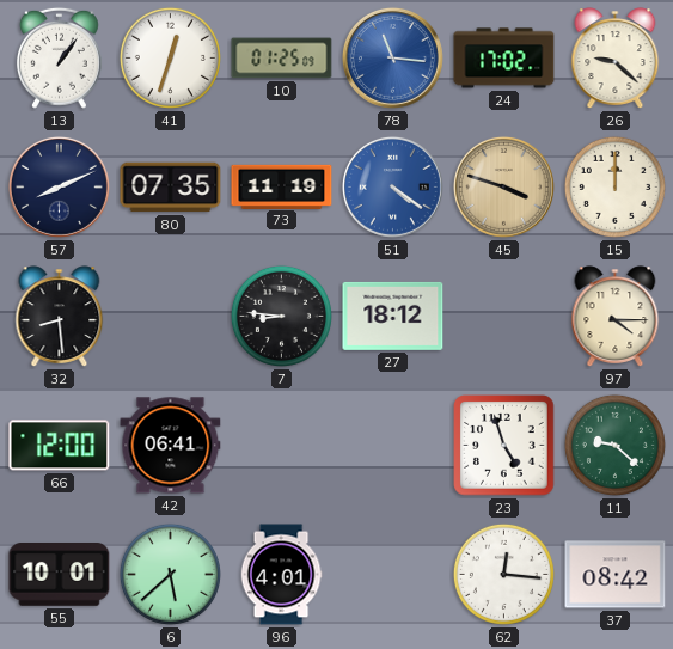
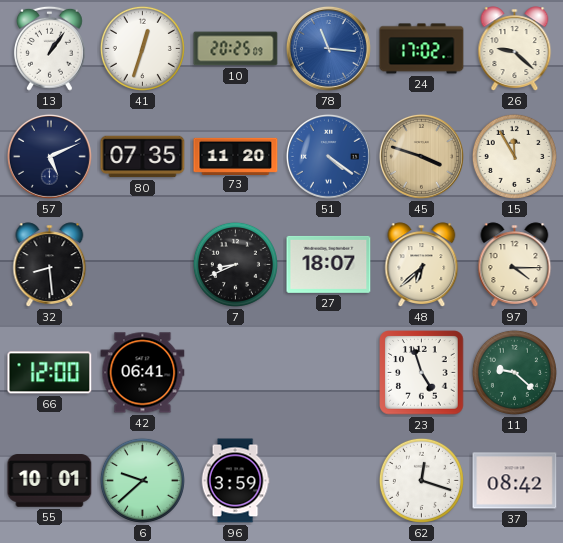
10: 01:25 -> 20:25
57: 8:11 -> 5:11
73: 11:19 -> 11:20
15: 12:00 -> 11:55
7: 8:46 -> 8:41
27: 18:12 -> 18:07
48: none -> 6:38
6: 5:38 -> 9:38
96: 4:01 -> 3:59
62: 12:16 -> 12:18
